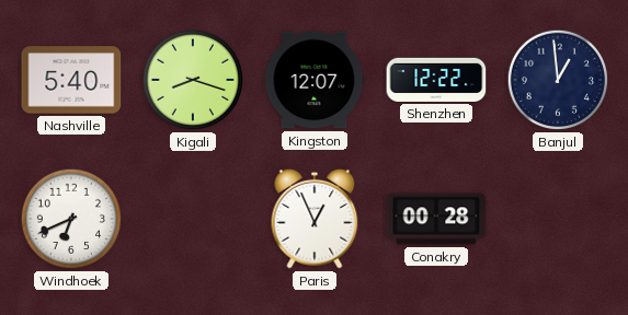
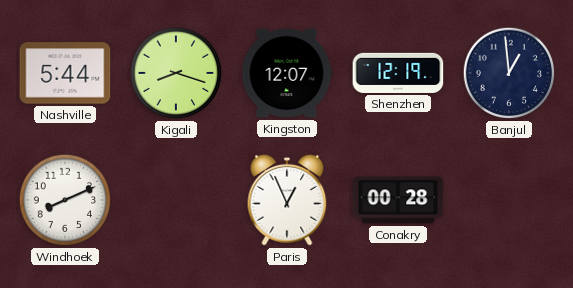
Nashville: 5:40 -> 5:44
Shenzhen: 12:22 -> 12:19
Windhoek: 6:41 -> 8:11
